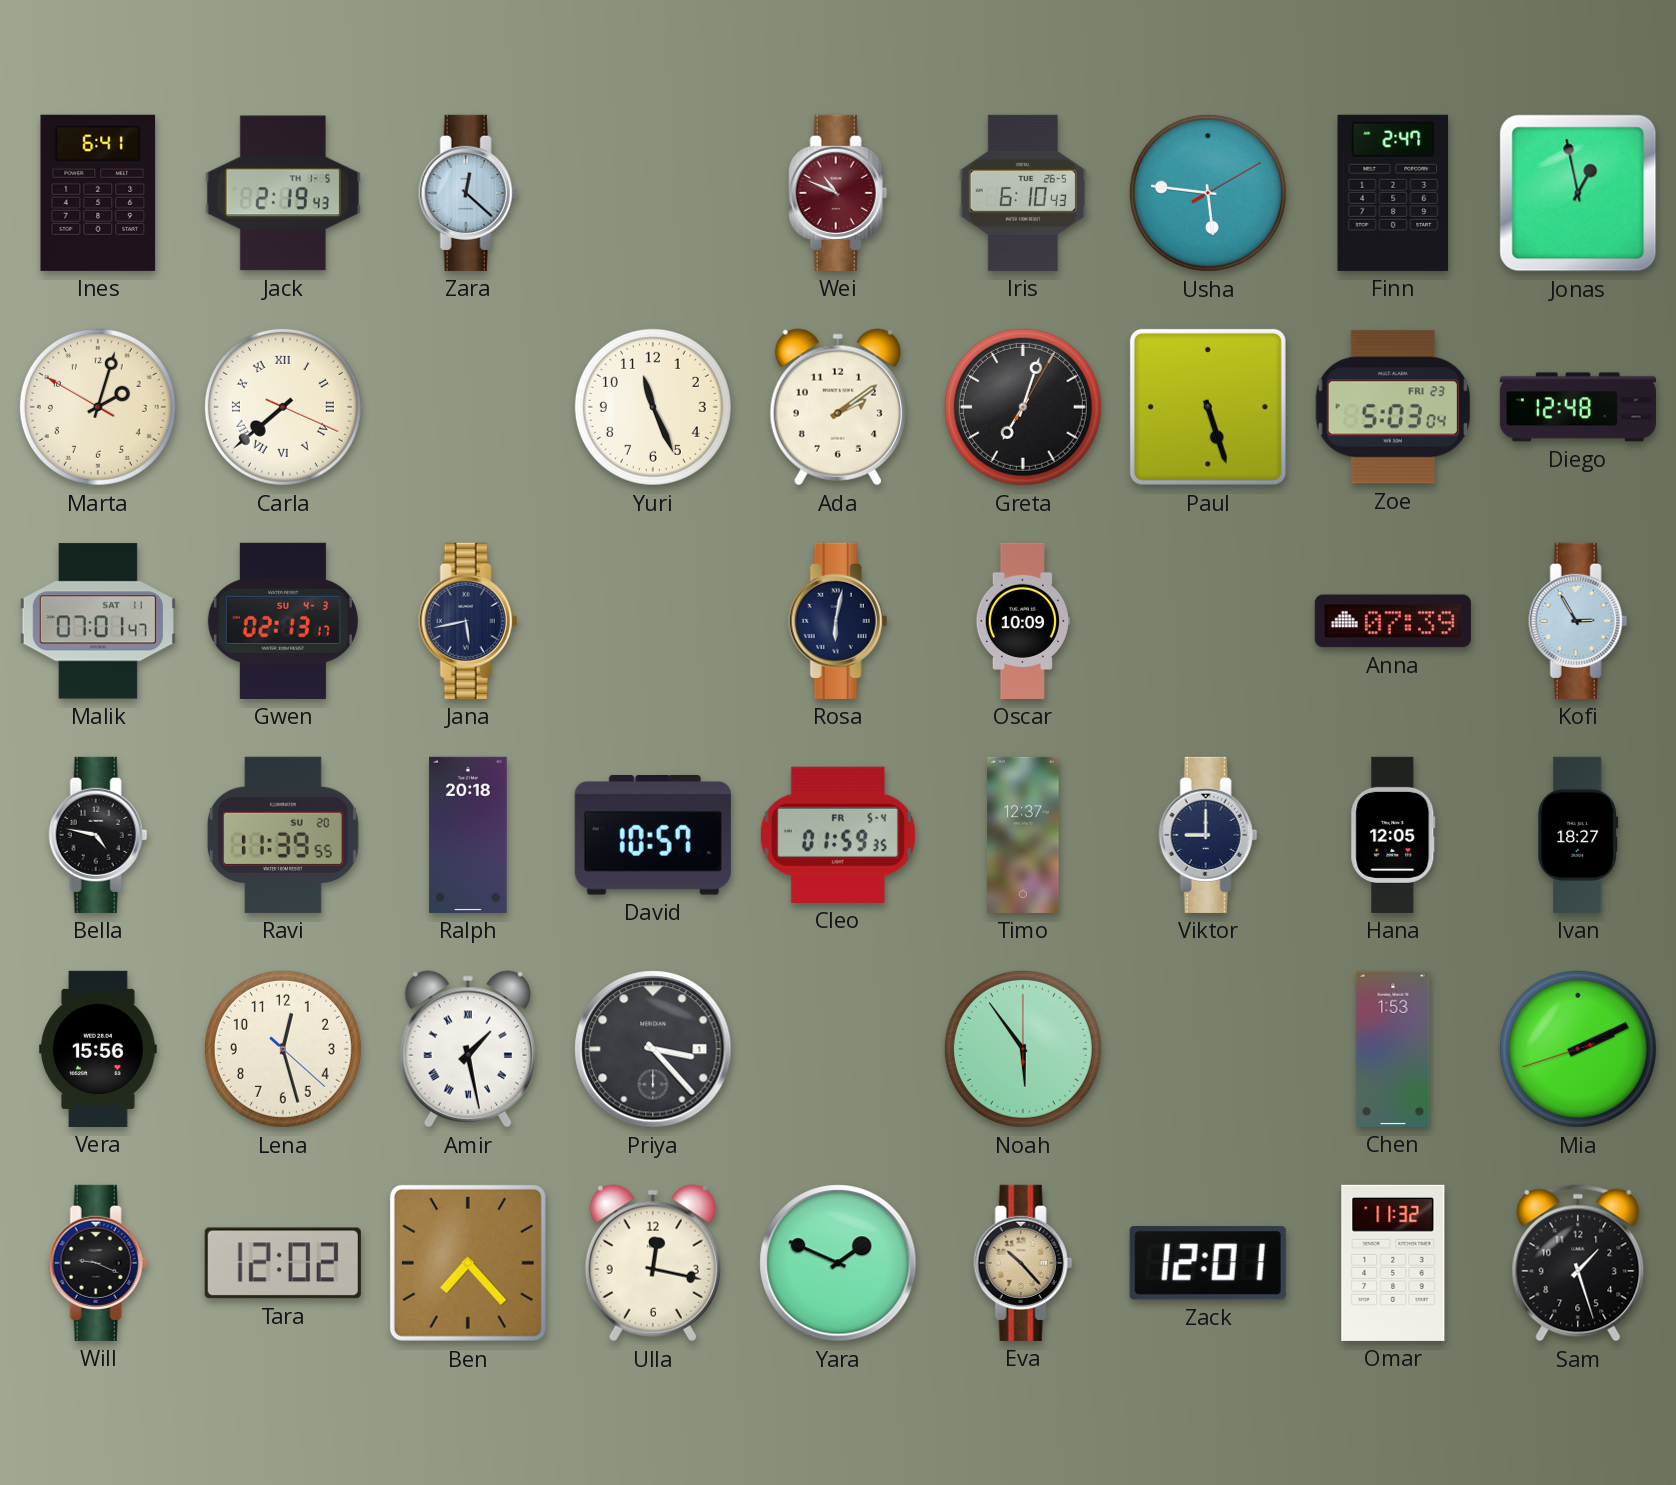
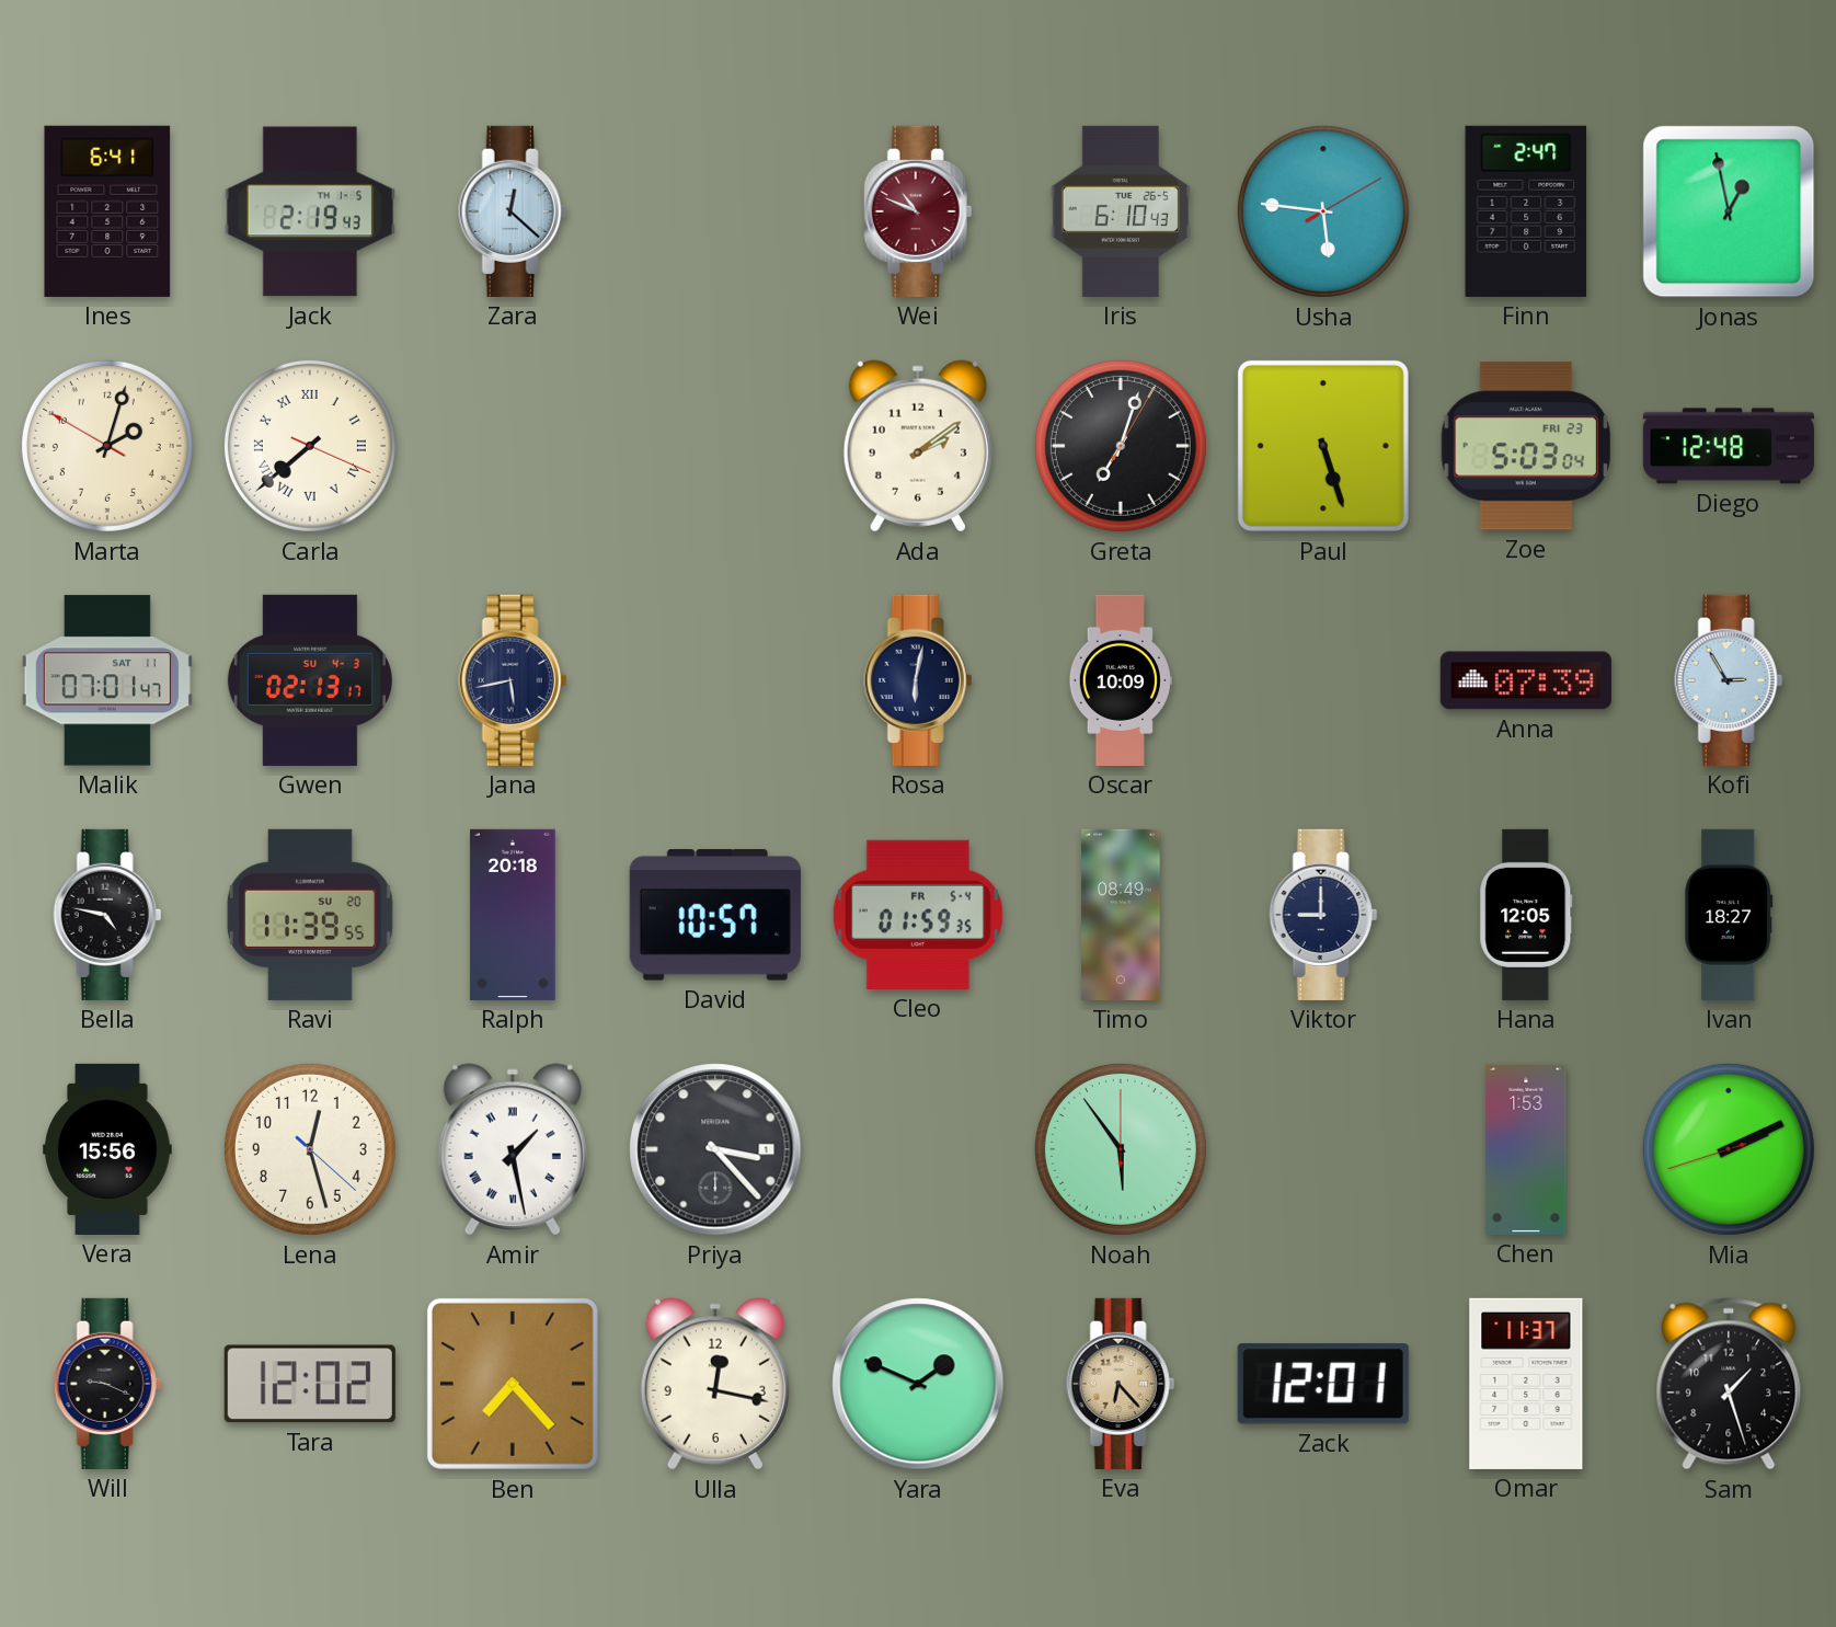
Yuri: 11:26 -> none
Timo: 12:37 -> 08:49
Eva: 10:23 -> 6:23
Omar: 11:32 -> 11:37
